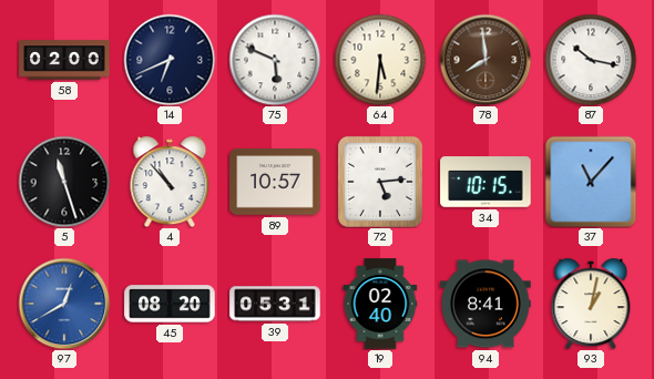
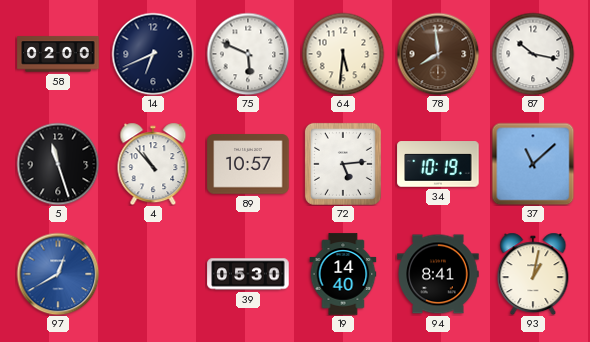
34: 10:15 -> 10:19
37: 11:07 -> 11:08
45: 08:20 -> none
39: 05:31 -> 05:30
19: 02:40 -> 14:40
